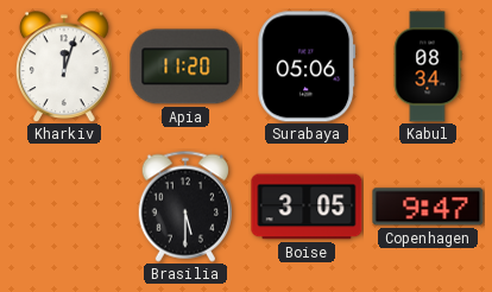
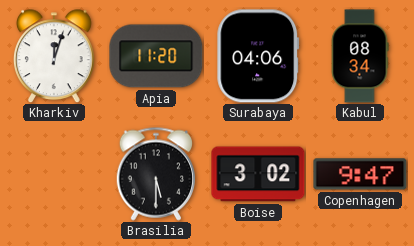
Surabaya: 05:06 -> 04:06
Boise: 3:05 -> 3:02
